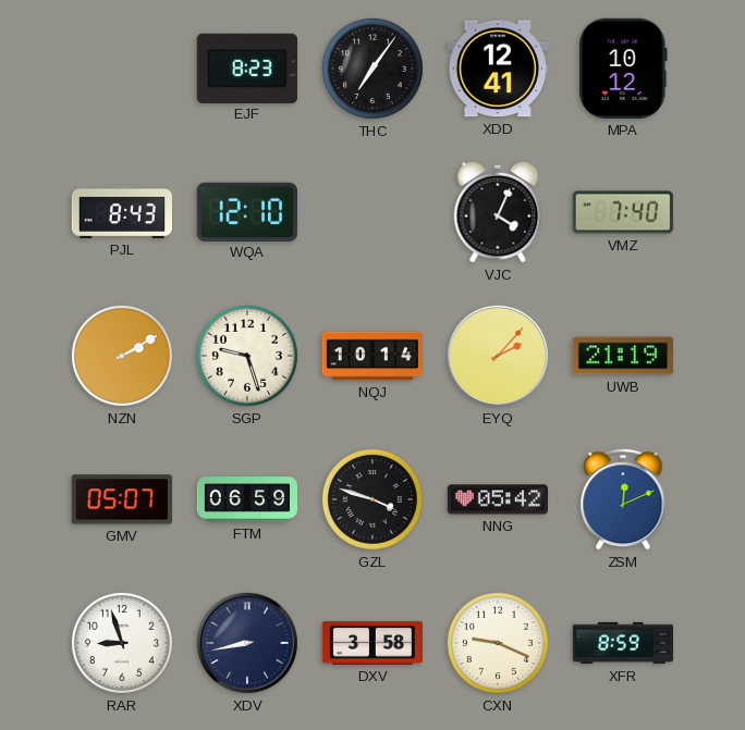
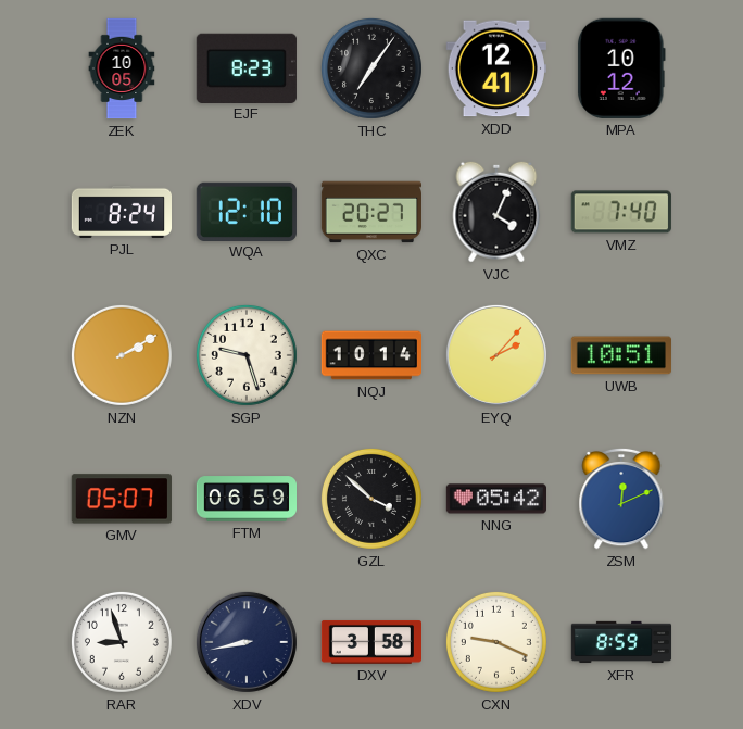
ZEK: none -> 10:05
PJL: 8:43 -> 8:24
QXC: none -> 20:27
UWB: 21:19 -> 10:51
GZL: 3:48 -> 3:52
